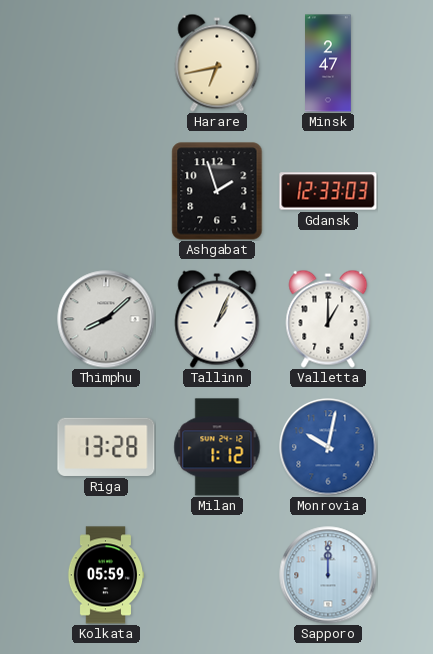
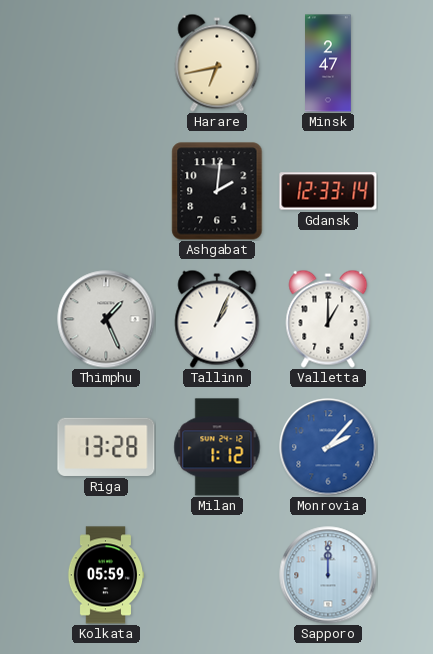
Ashgabat: 1:57 -> 2:01
Gdansk: 12:33:03 -> 12:33:14
Thimphu: 8:08 -> 1:26
Monrovia: 10:02 -> 2:07
